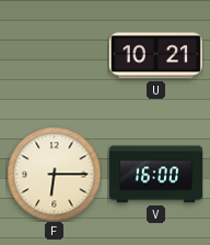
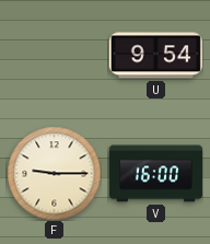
U: 10:21 -> 9:54
F: 6:15 -> 9:15
